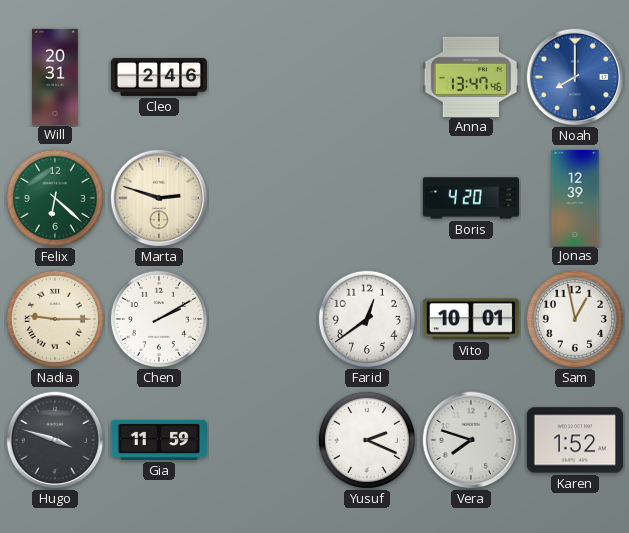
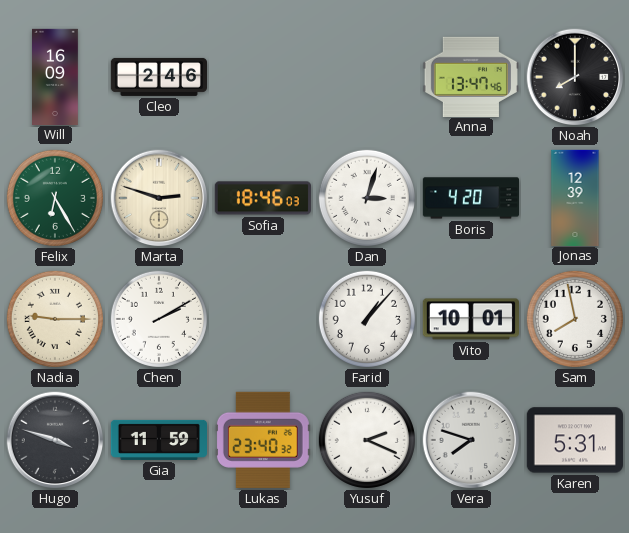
Will: 20:31 -> 16:09
Noah dial: blue -> black
Felix: 6:22 -> 6:25
Sofia: none -> 18:46
Dan: none -> 3:03
Farid: 12:39 -> 1:07
Sam: 12:58 -> 7:58
Lukas: none -> 23:40
Karen: 1:52 -> 5:31
